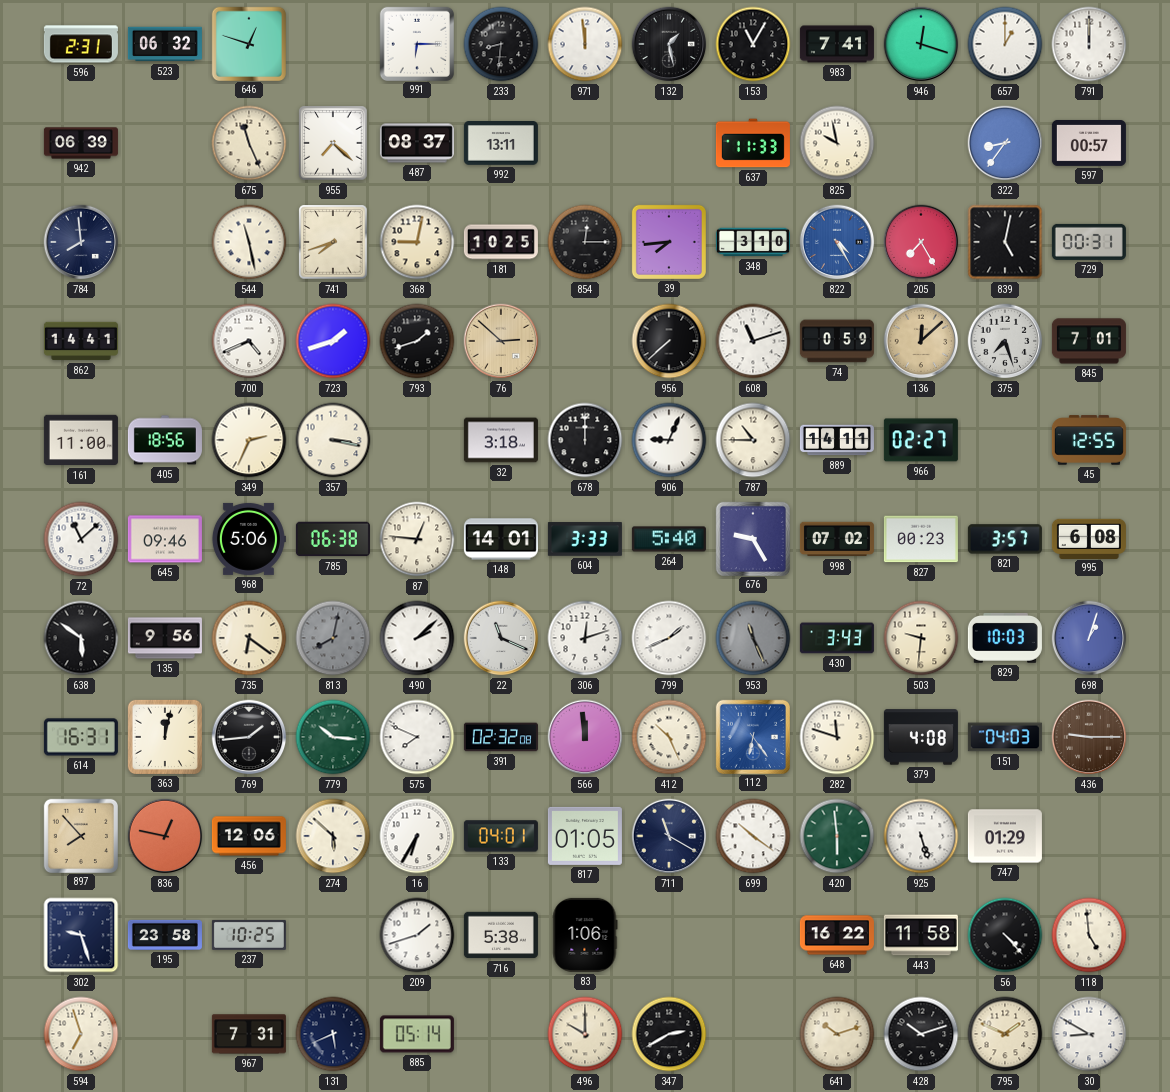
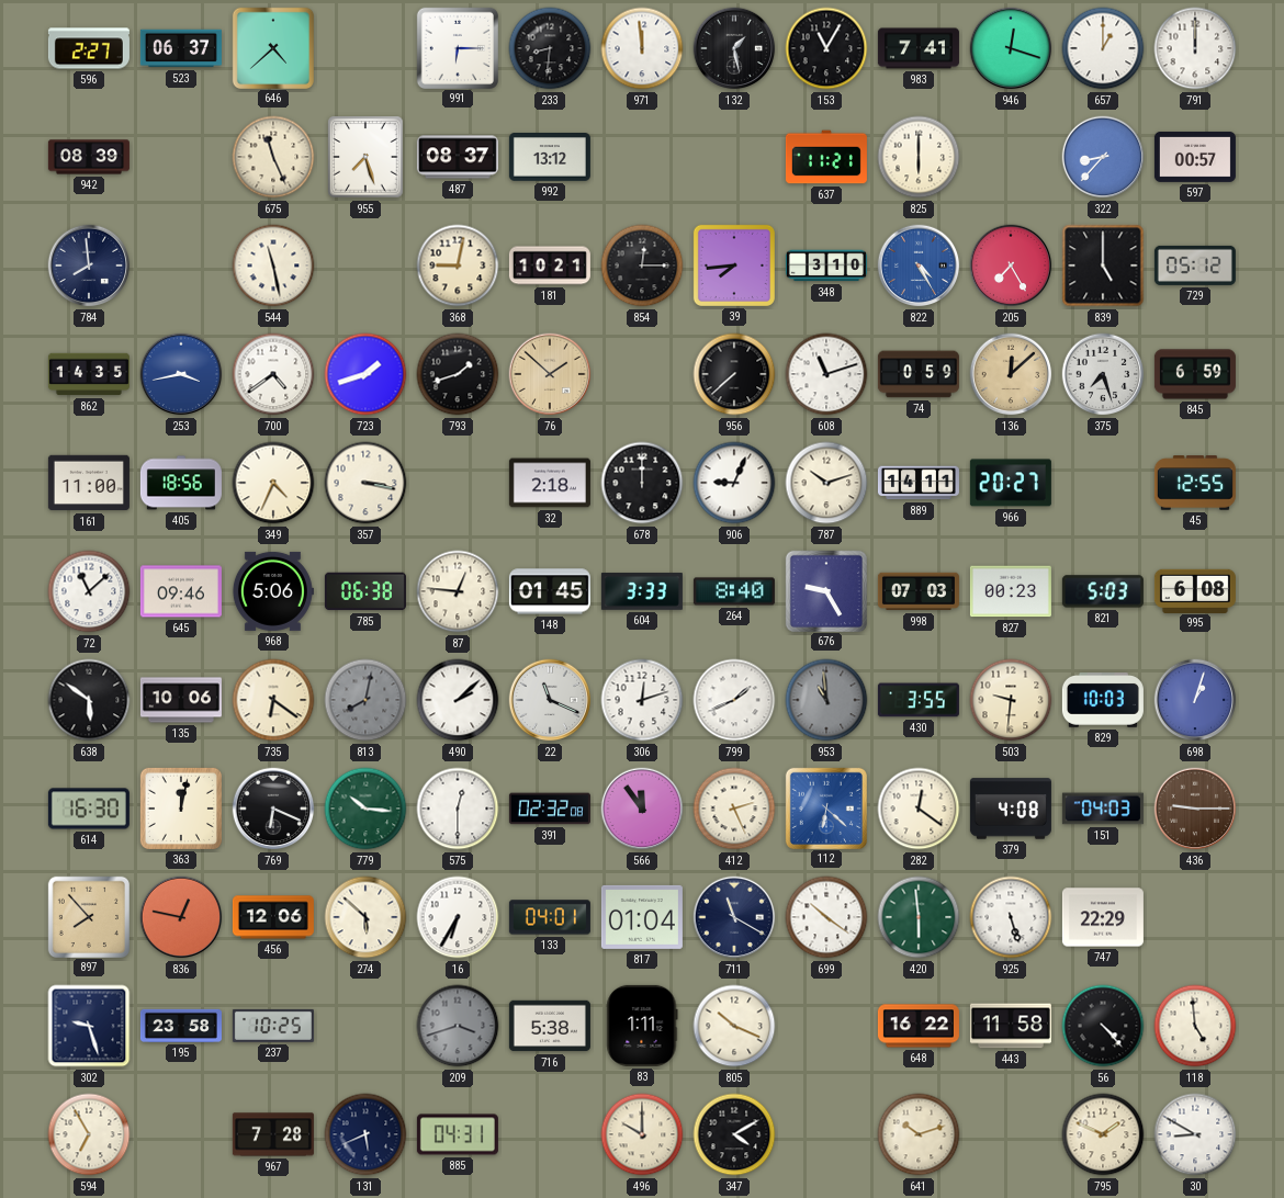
596: 2:31 -> 2:27
523: 06:32 -> 06:37
646: 12:48 -> 4:38
942: 06:39 -> 08:39
955: 7:22 -> 7:27
992: 13:11 -> 13:12
637: 11:33 -> 11:21
825: 9:58 -> 6:00
322: 8:36 -> 8:37
741: 7:42 -> none
181: 10:25 -> 10:21
839: 5:02 -> 5:00
729: 00:31 -> 05:12
862: 14:41 -> 14:35
253: none -> 3:43
700: 4:41 -> 4:39
76: 2:52 -> 1:52
845: 7:01 -> 6:59
349: 2:34 -> 4:34
32: 3:18 -> 2:18
787: 10:45 -> 10:12
966: 02:27 -> 20:27
148: 14:01 -> 01:45
264: 5:40 -> 8:40
998: 07:02 -> 07:03
821: 3:57 -> 5:03
135: 9:56 -> 10:06
953: 11:26 -> 10:59
430: 3:43 -> 3:55
614: 16:31 -> 16:30
769: 1:44 -> 6:19
575: 7:49 -> 12:30
566: 11:59 -> 11:54
412: 10:26 -> 2:26
112: 6:24 -> 6:22
282: 11:48 -> 12:21
817: 01:05 -> 01:04
747: 01:29 -> 22:29
209: 1:42 -> 3:42
209 dial: white -> grey
83: 1:06 -> 1:11
805: none -> 10:19
594: 6:57 -> 6:55
967: 7:31 -> 7:28
885: 05:14 -> 04:31
347: 2:40 -> 4:10
428: 10:12 -> none
